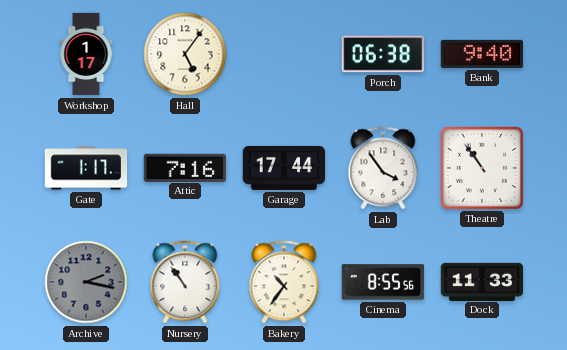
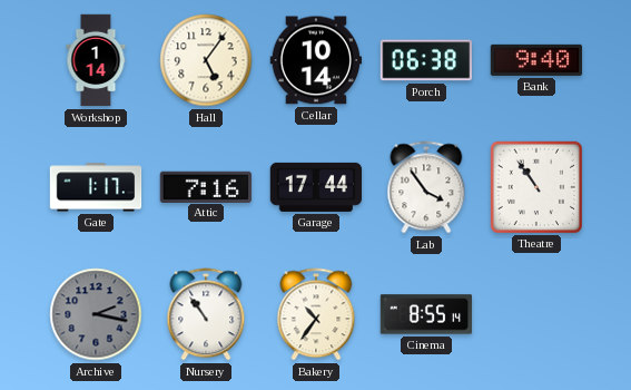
Workshop: 1:17 -> 1:14
Cellar: none -> 10:14
Cinema: 8:55:56 -> 8:55:14
Dock: 11:33 -> none
